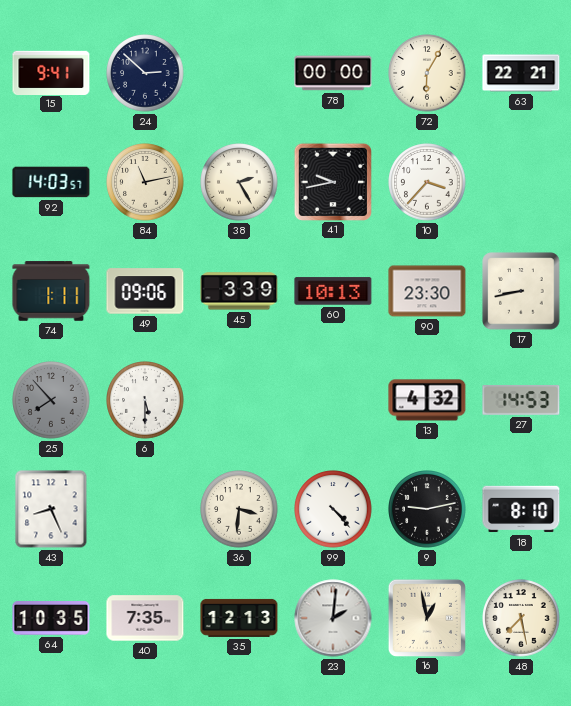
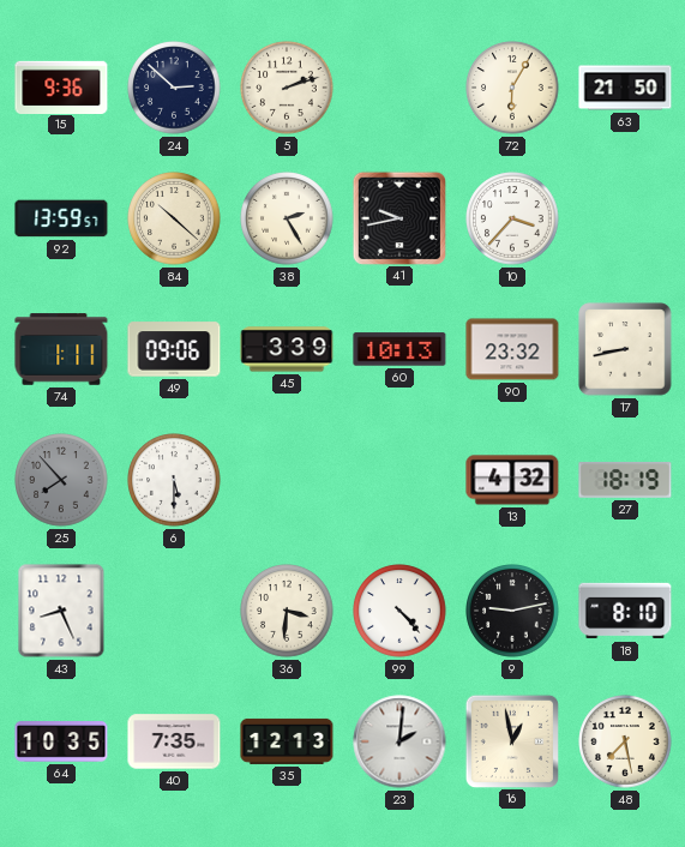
15: 9:41 -> 9:36
5: none -> 2:12
78: 00:00 -> none
63: 22:21 -> 21:50
92: 14:03 -> 13:59
84: 11:13 -> 10:22
90: 23:30 -> 23:32
27: 14:53 -> 18:19
